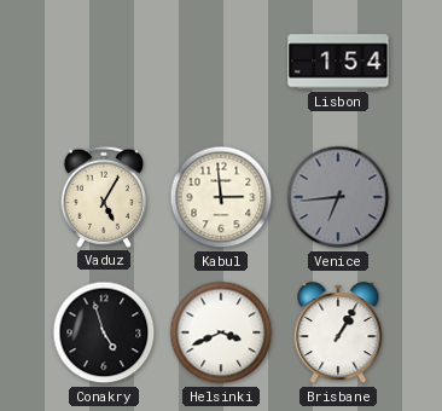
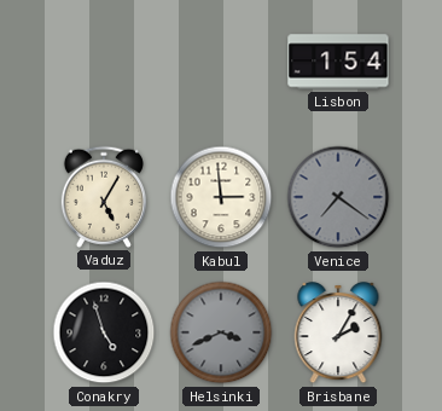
Venice: 6:44 -> 7:21
Helsinki dial: white -> grey
Brisbane: 1:05 -> 2:05
